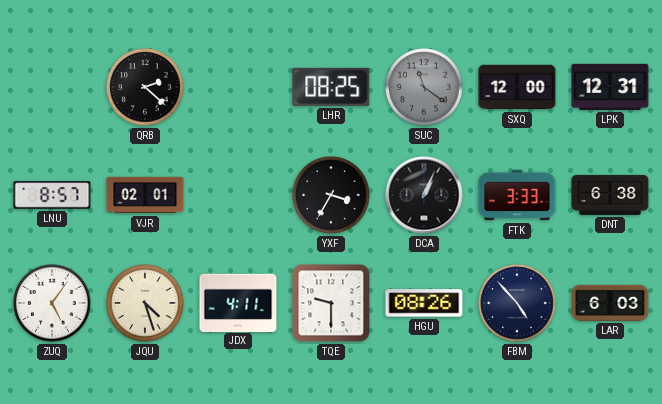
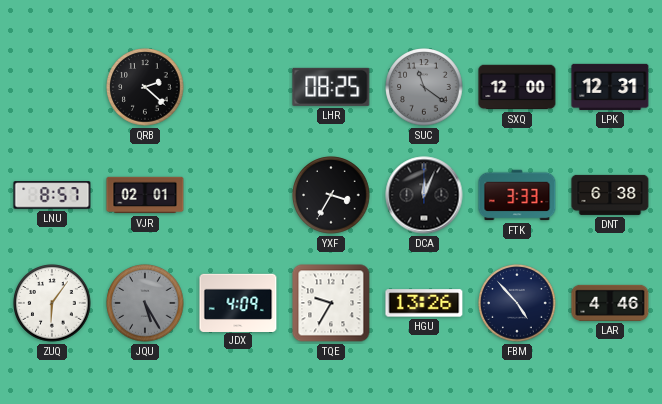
DCA: 1:04 -> 12:04
ZUQ: 5:06 -> 6:06
JQU: 4:27 -> 5:25
JQU dial: cream -> grey
JDX: 4:11 -> 4:09
TQE: 9:30 -> 9:35
HGU: 08:26 -> 13:26
LAR: 6:03 -> 4:46
